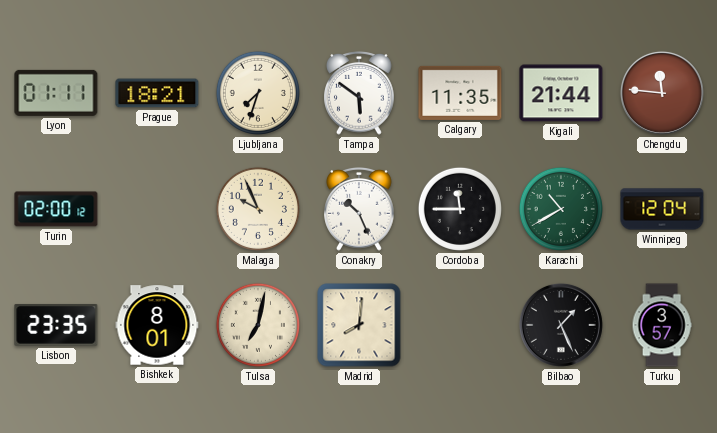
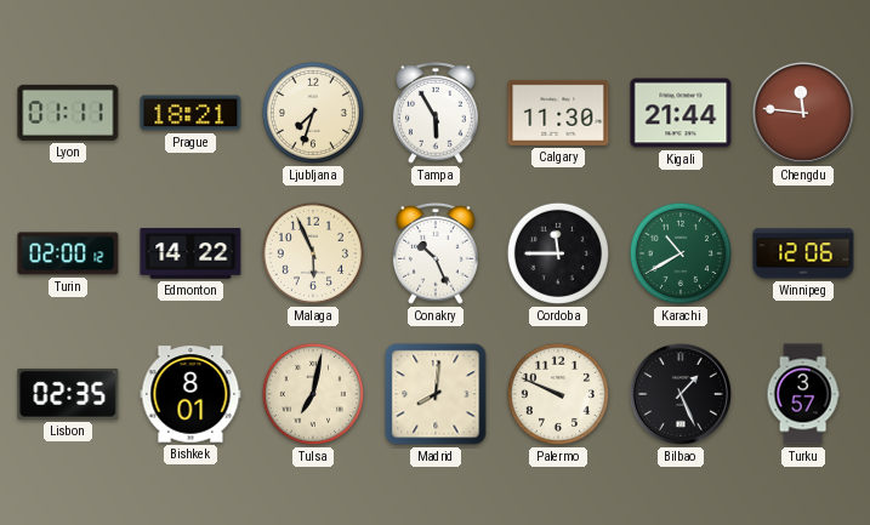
Tampa: 5:51 -> 5:55
Calgary: 11:35 -> 11:30
Edmonton: none -> 14:22
Malaga: 9:56 -> 5:56
Winnipeg: 12:04 -> 12:06
Lisbon: 23:35 -> 02:35
Palermo: none -> 9:49
